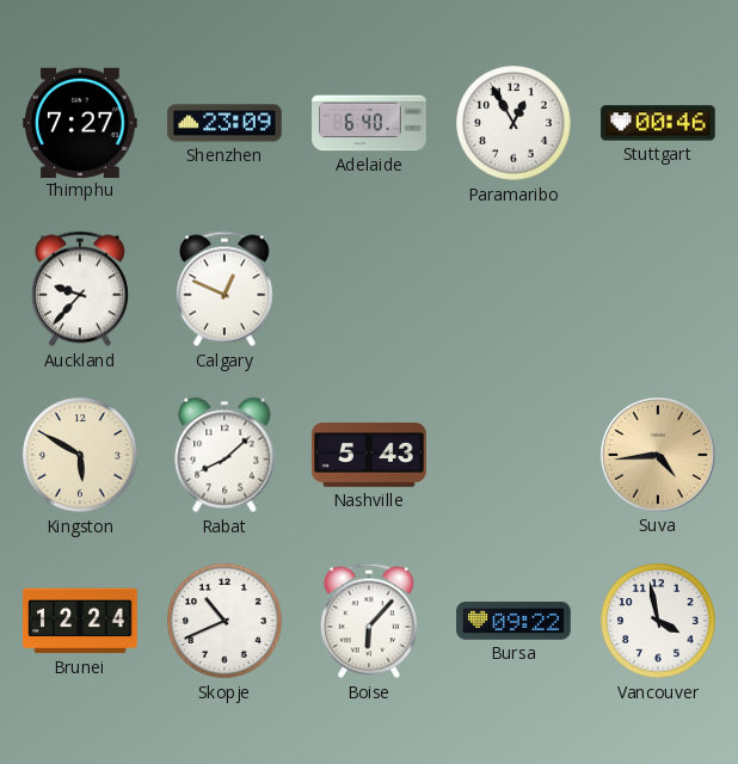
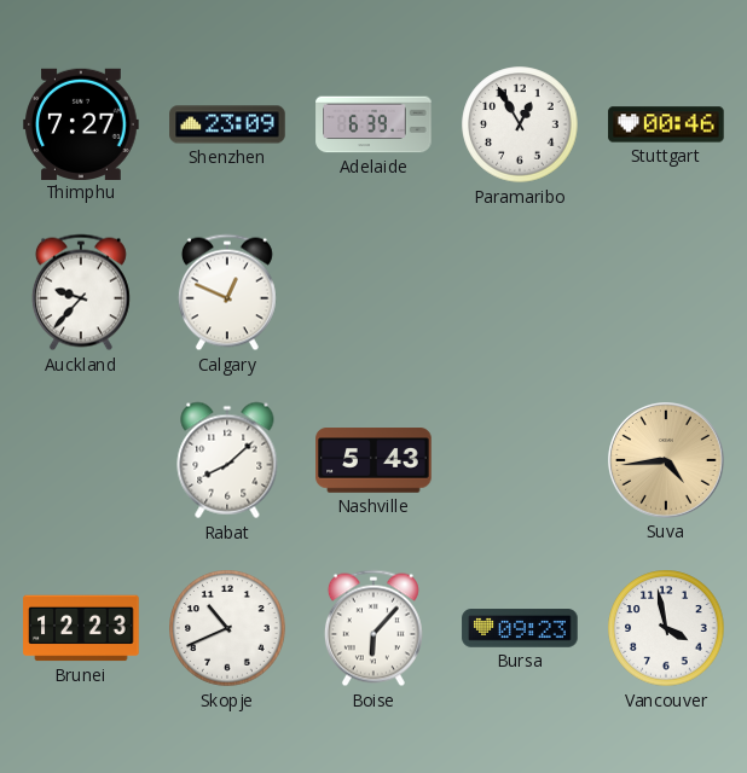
Adelaide: 6:40 -> 6:39
Kingston: 5:50 -> none
Brunei: 12:24 -> 12:23
Bursa: 09:22 -> 09:23
